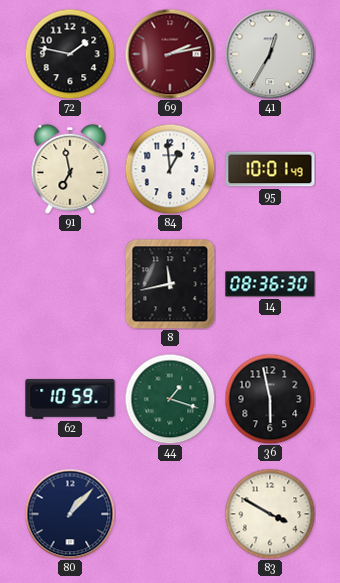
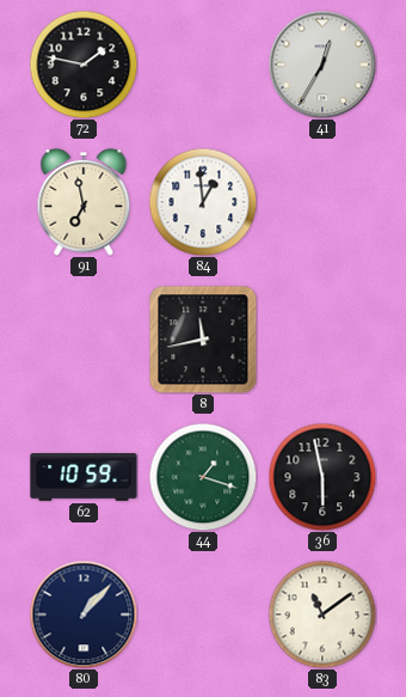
69: 2:13 -> none
95: 10:01 -> none
14: 08:36 -> none
83: 3:50 -> 11:09
